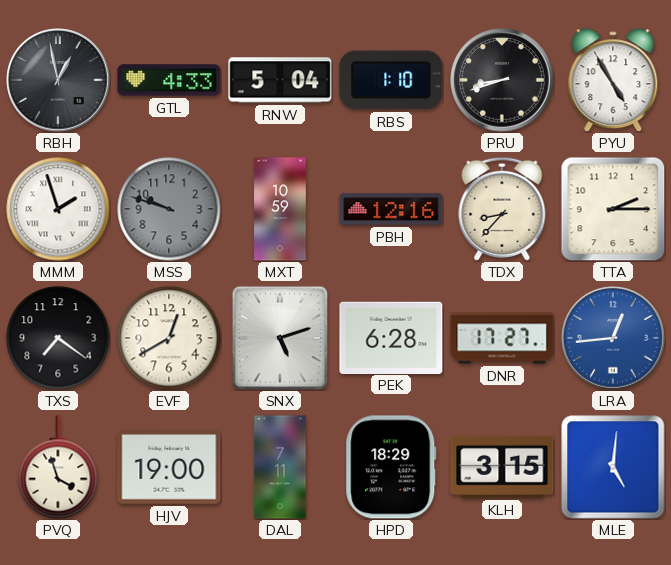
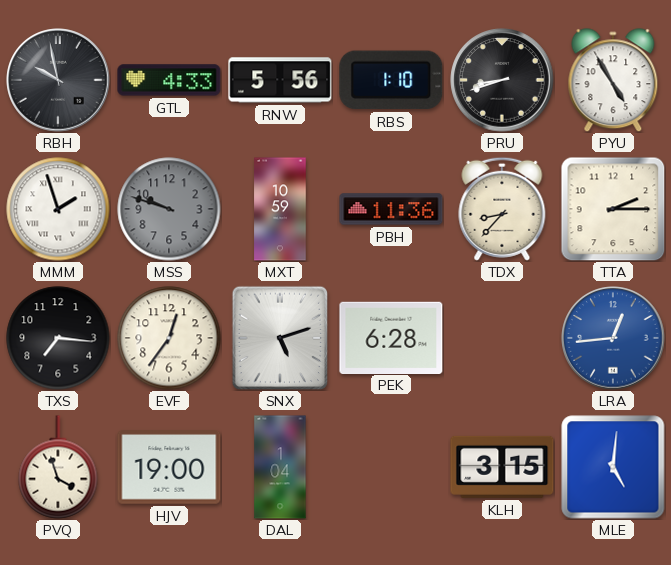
RBH: 12:58 -> 9:58
RNW: 5:04 -> 5:56
PBH: 12:16 -> 11:36
TXS: 7:21 -> 7:16
EVF: 12:40 -> 12:36
DNR: 17:27 -> none
DAL: 7:11 -> 1:04
HPD: 18:29 -> none
